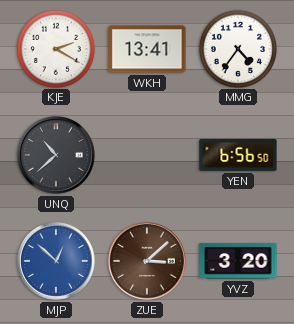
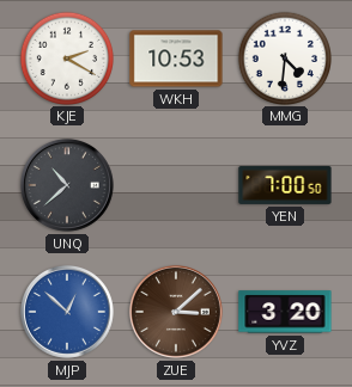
WKH: 13:41 -> 10:53
MMG: 4:36 -> 4:31
YEN: 6:56 -> 7:00
